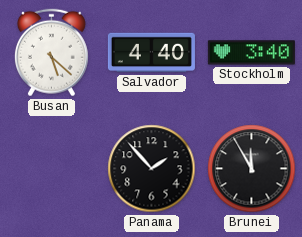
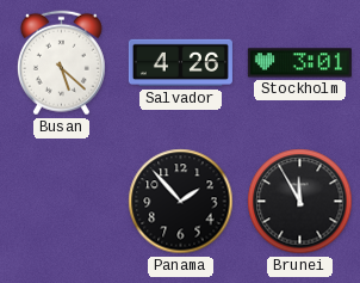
Salvador: 4:40 -> 4:26
Stockholm: 3:40 -> 3:01
